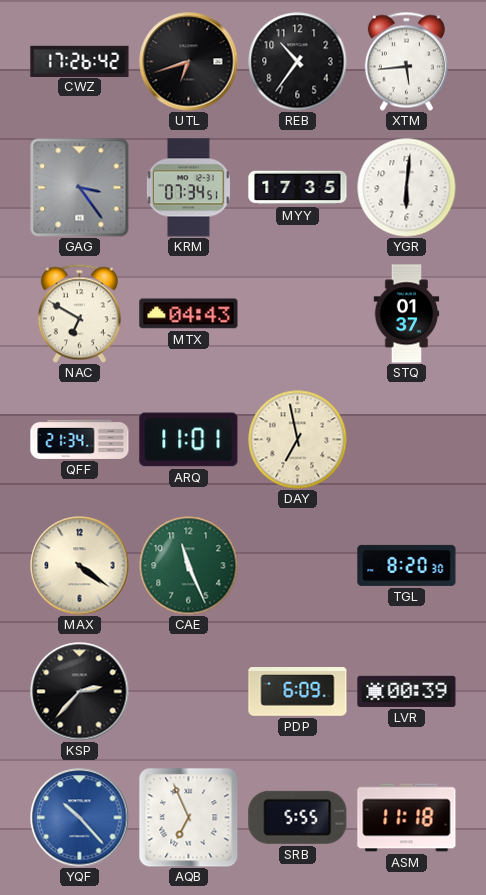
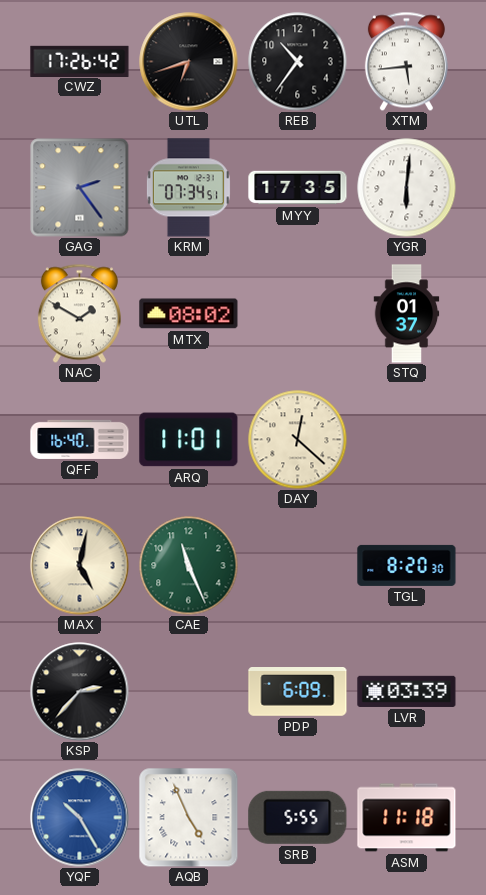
GAG: 3:24 -> 2:24
NAC: 6:50 -> 1:50
MTX: 04:43 -> 08:02
QFF: 21:34 -> 16:40
DAY: 6:58 -> 12:22
MAX: 4:21 -> 5:02
LVR: 00:39 -> 03:39
YQF: 10:23 -> 10:25
AQB: 6:56 -> 4:56
